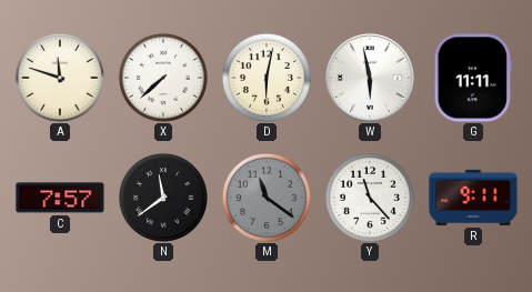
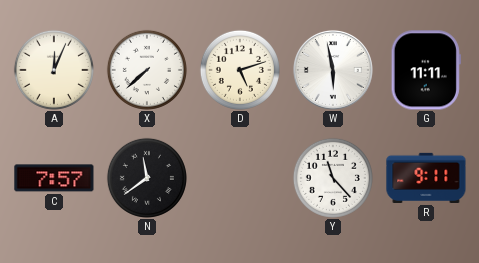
A: 11:48 -> 12:04
D: 6:02 -> 5:12
M: 11:21 -> none
